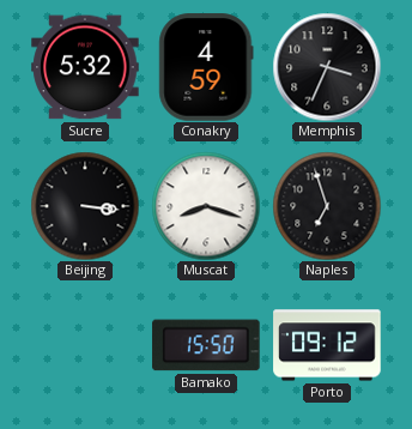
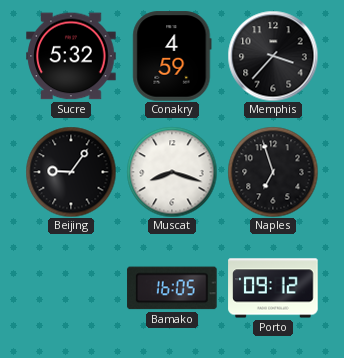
Memphis: 3:34 -> 3:37
Beijing: 3:16 -> 9:06
Bamako: 15:50 -> 16:05
